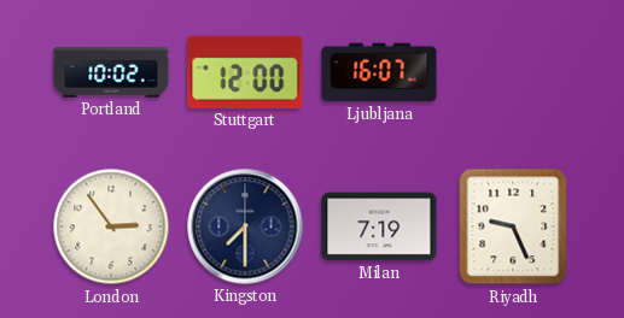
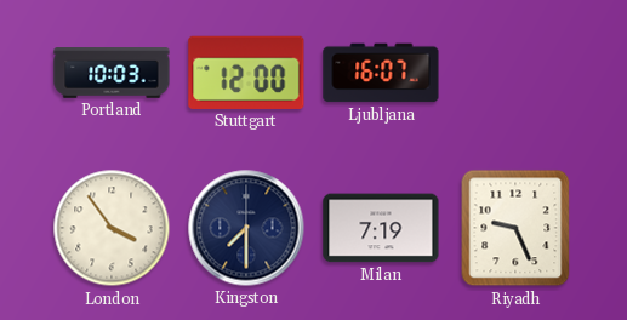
Portland: 10:02 -> 10:03
London: 2:54 -> 3:54
